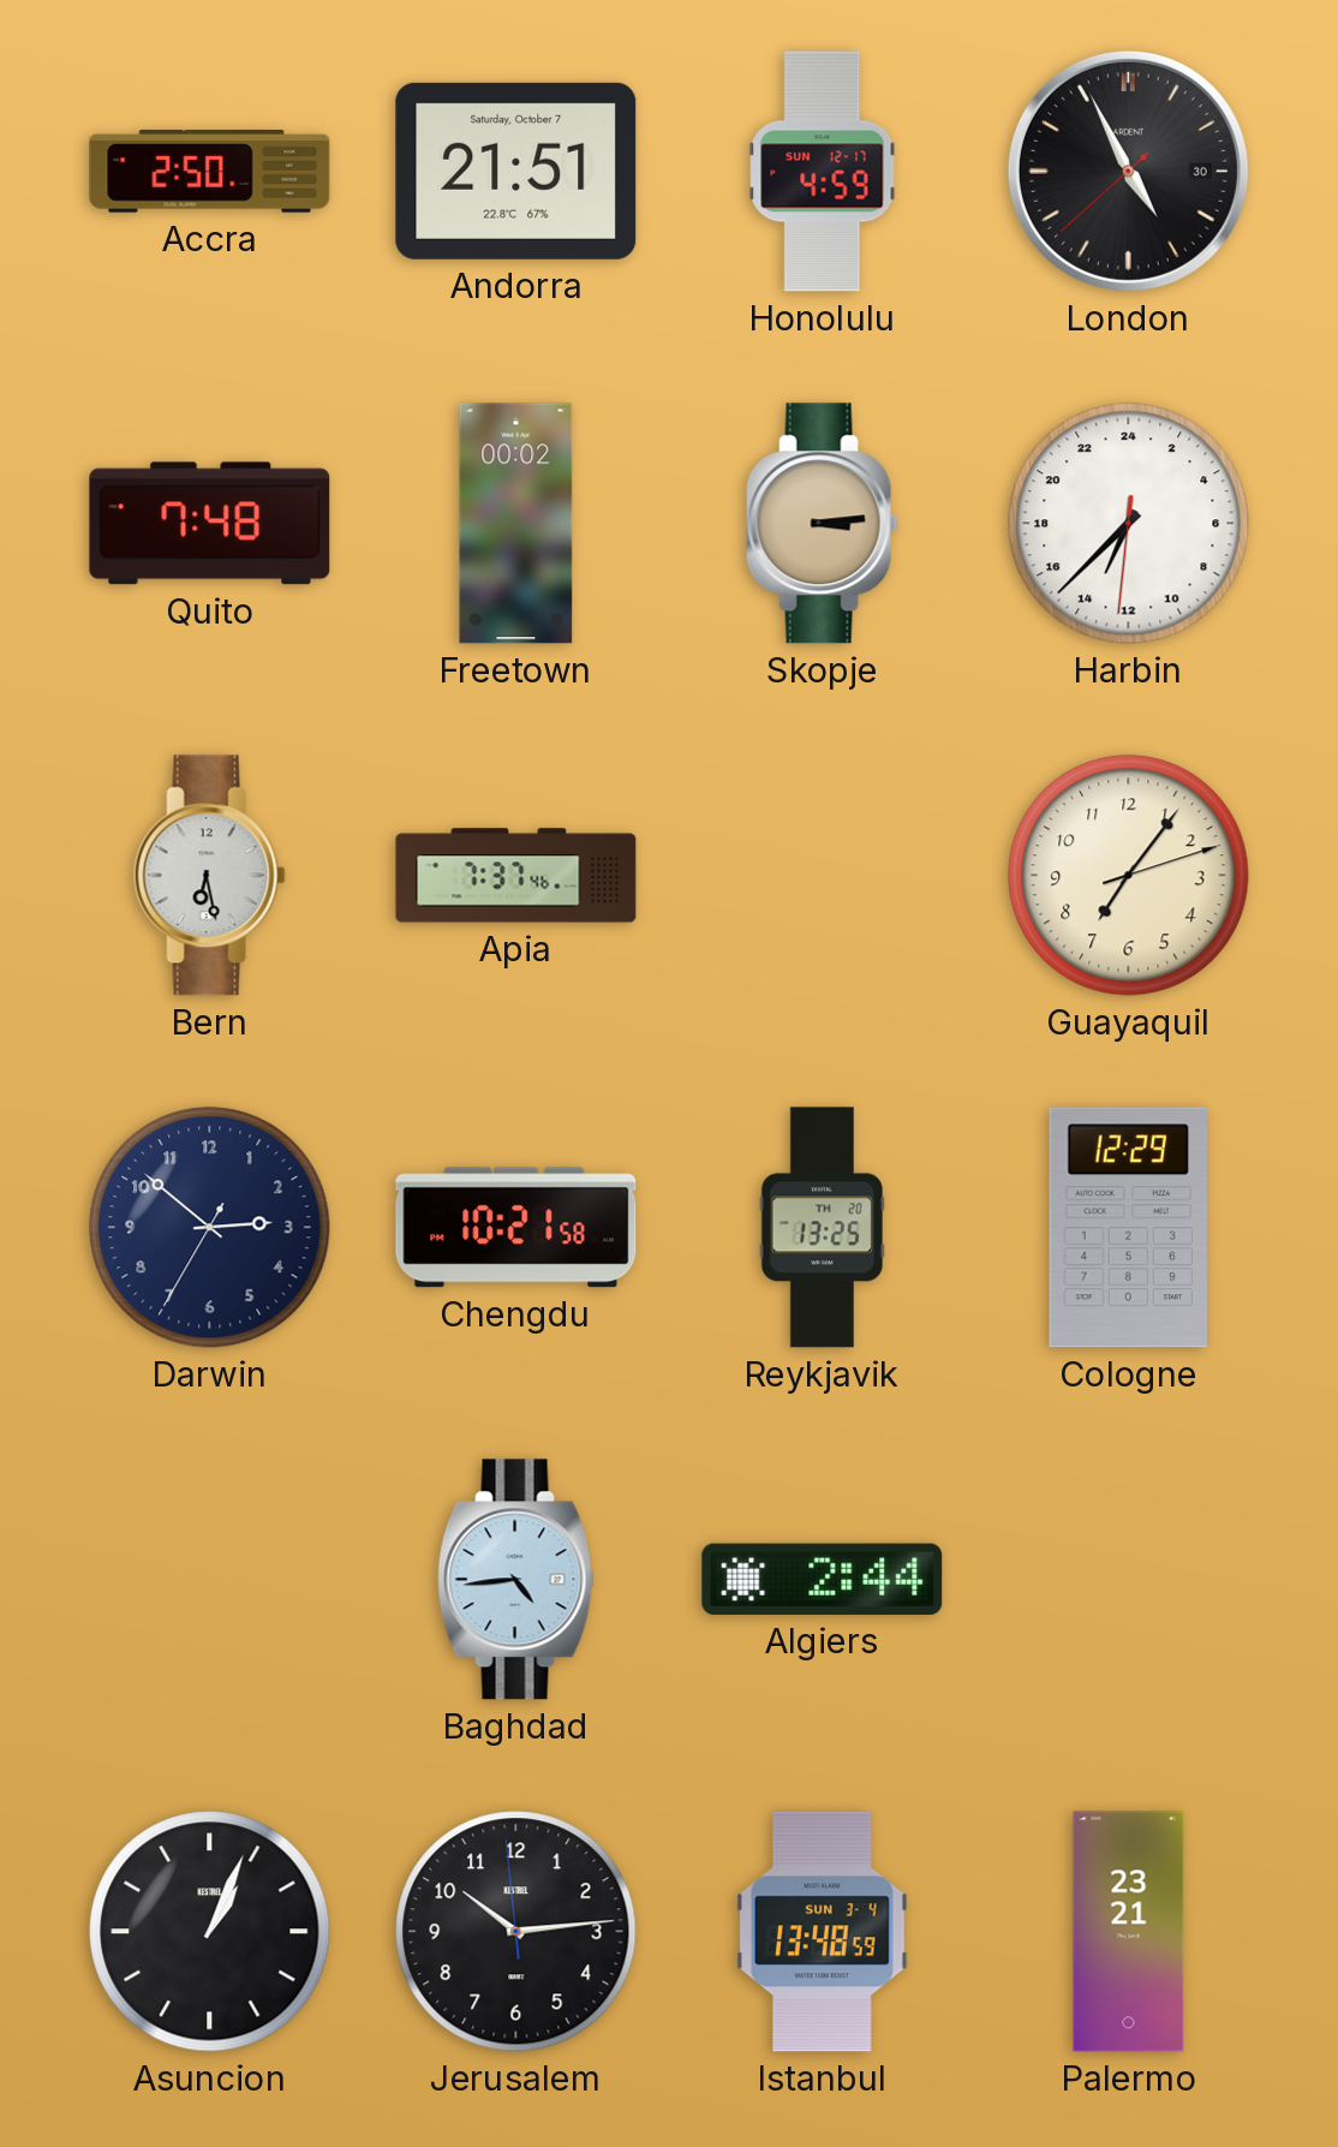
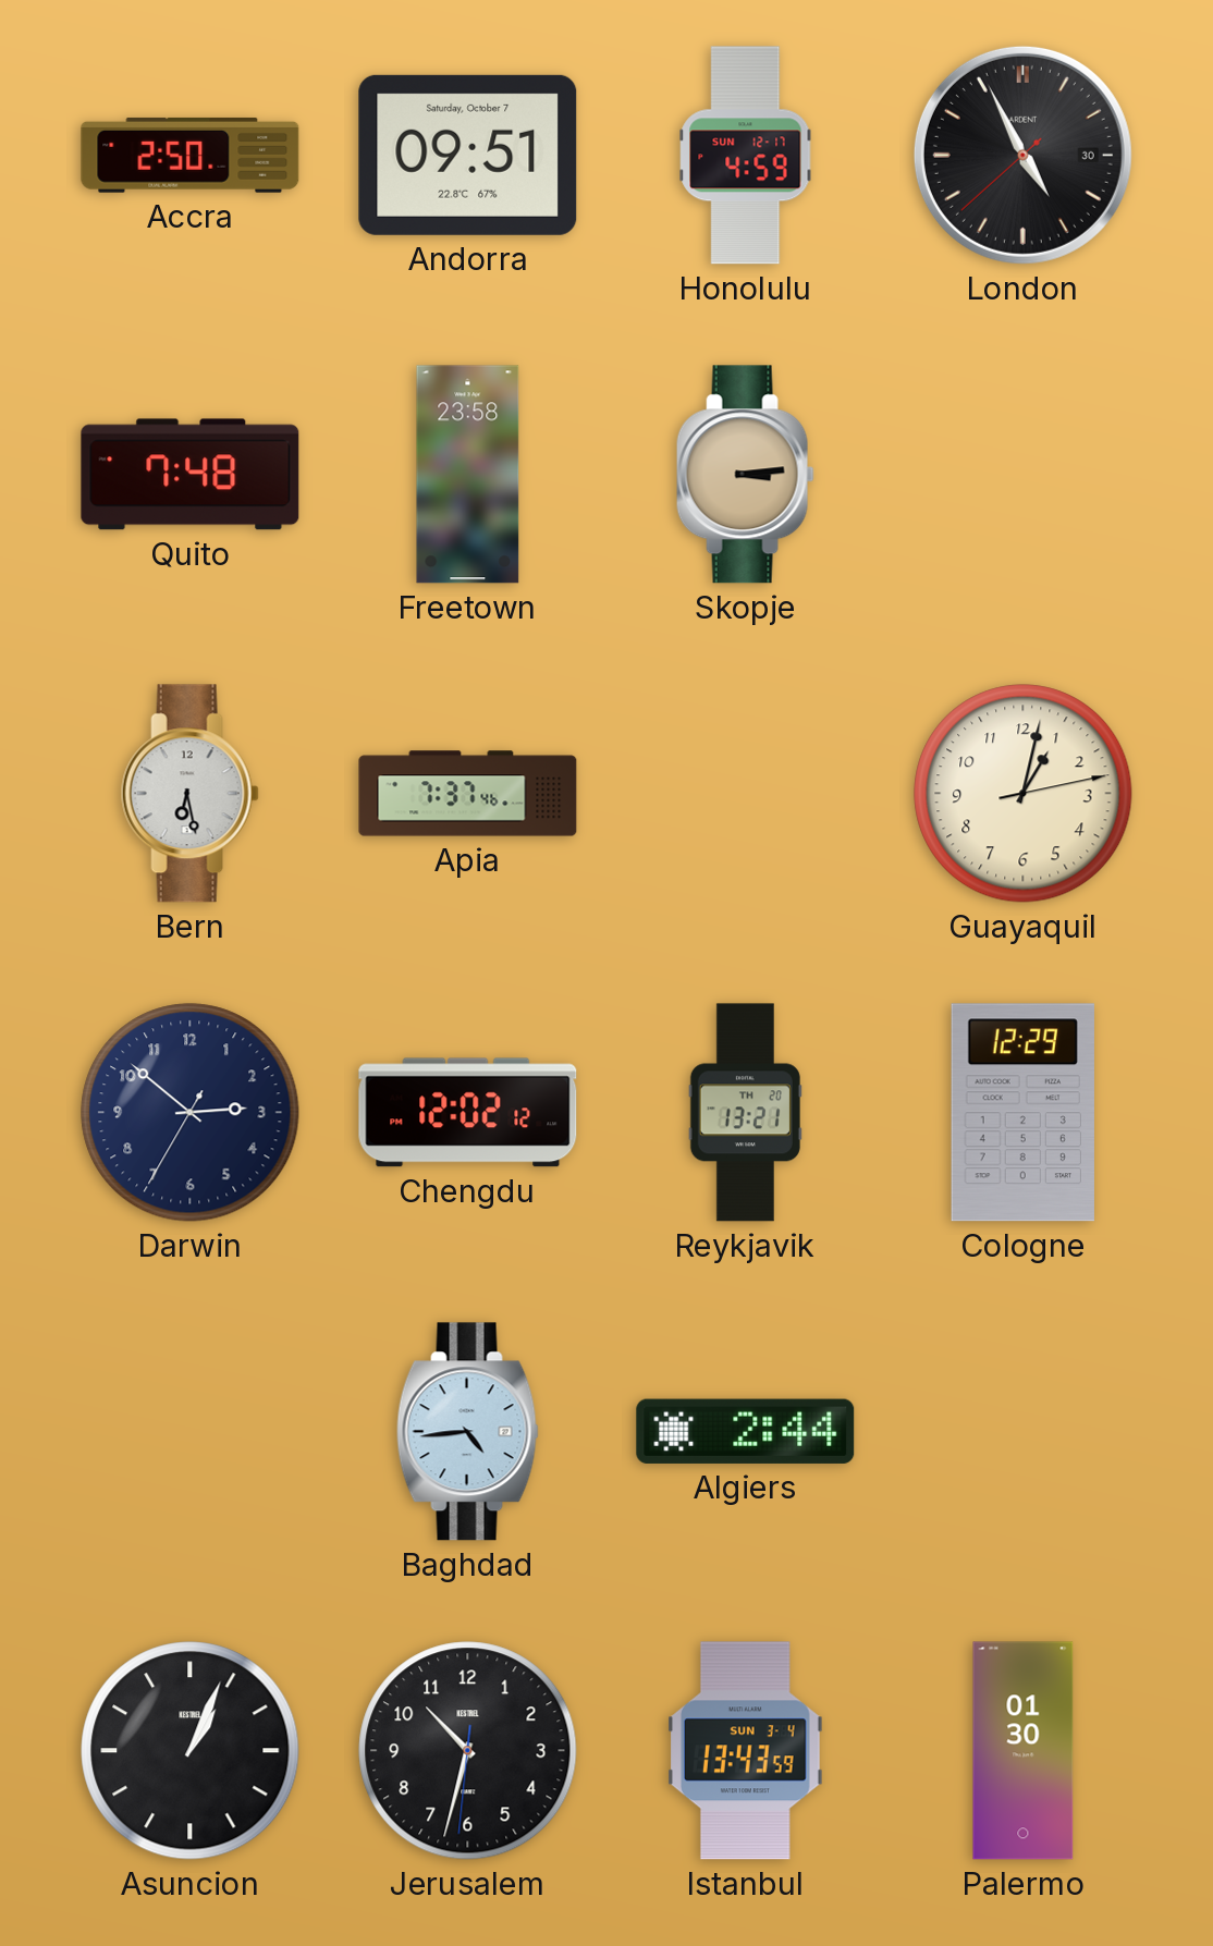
Andorra: 21:51 -> 09:51
Freetown: 00:02 -> 23:58
Harbin: 13:37 -> none
Guayaquil: 7:06 -> 1:02
Chengdu: 10:21 -> 12:02
Reykjavik: 13:25 -> 13:21
Jerusalem: 10:13 -> 10:32
Istanbul: 13:48 -> 13:43
Palermo: 23:21 -> 01:30
